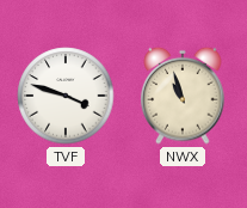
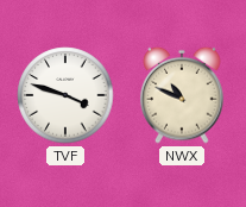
NWX: 10:57 -> 10:49
